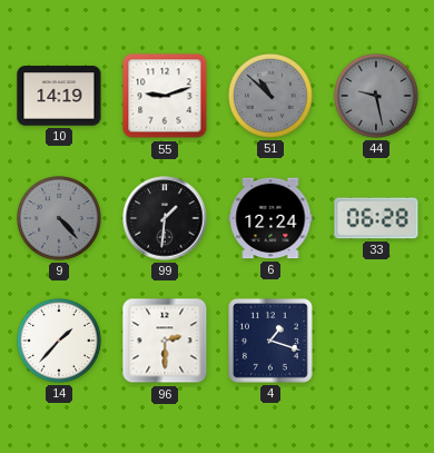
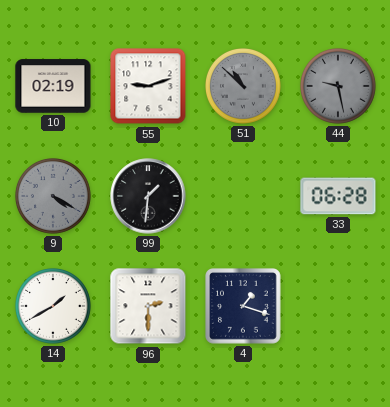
10: 14:19 -> 02:19
9: 4:23 -> 4:20
6: 12:24 -> none
14: 1:37 -> 1:40
